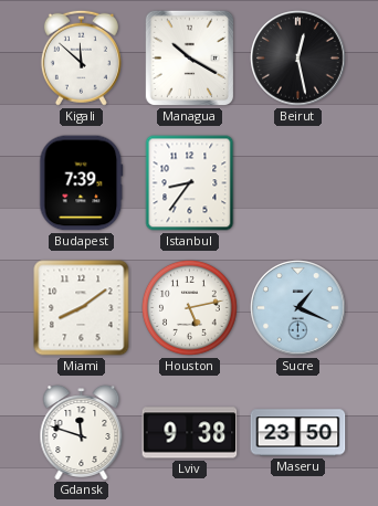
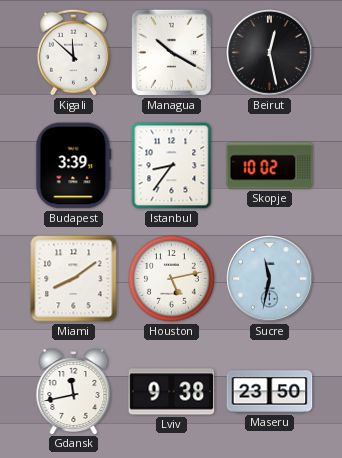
Budapest: 7:39 -> 3:39
Skopje: none -> 10:02
Sucre: 1:19 -> 11:32
Gdansk: 11:48 -> 11:43
